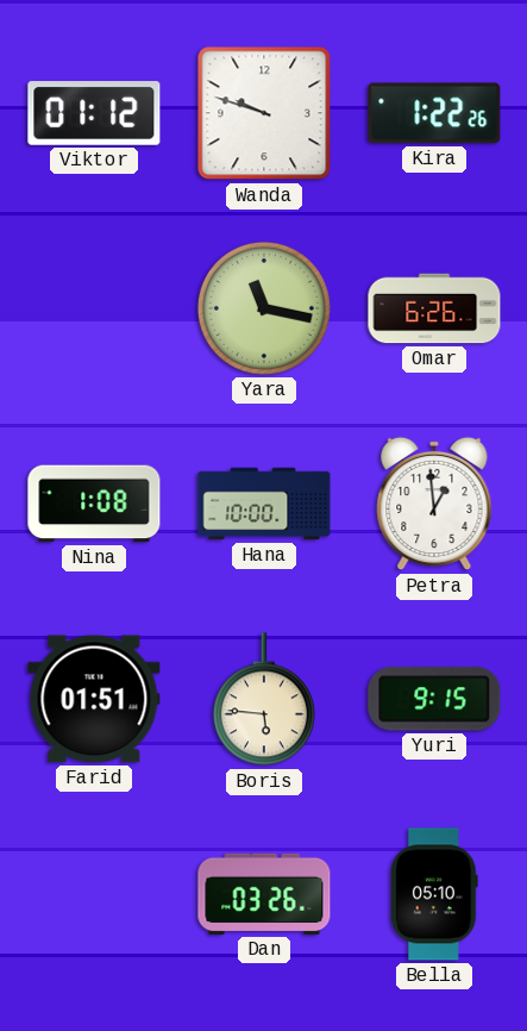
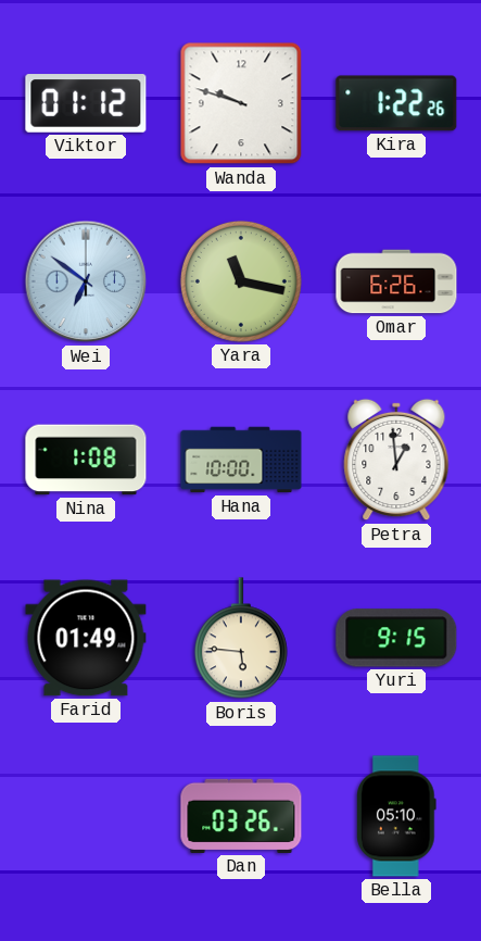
Wei: none -> 6:51
Farid: 01:51 -> 01:49
